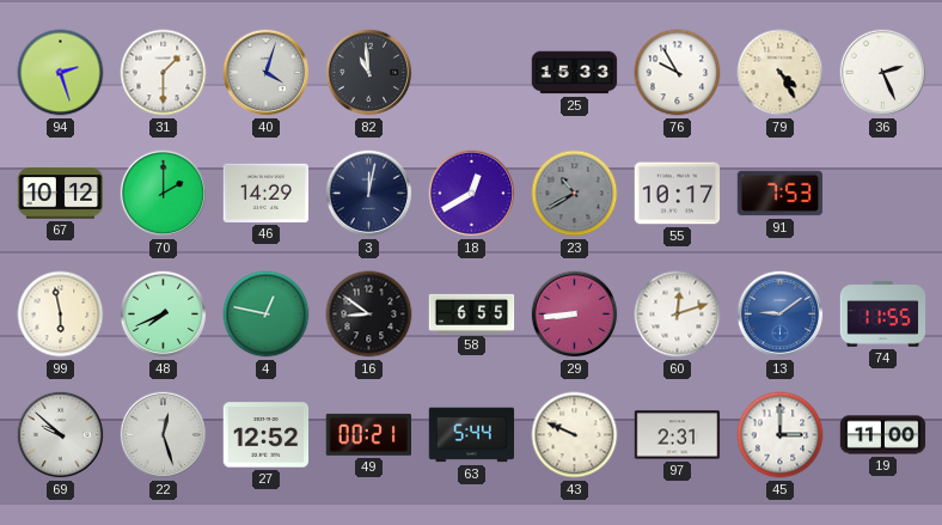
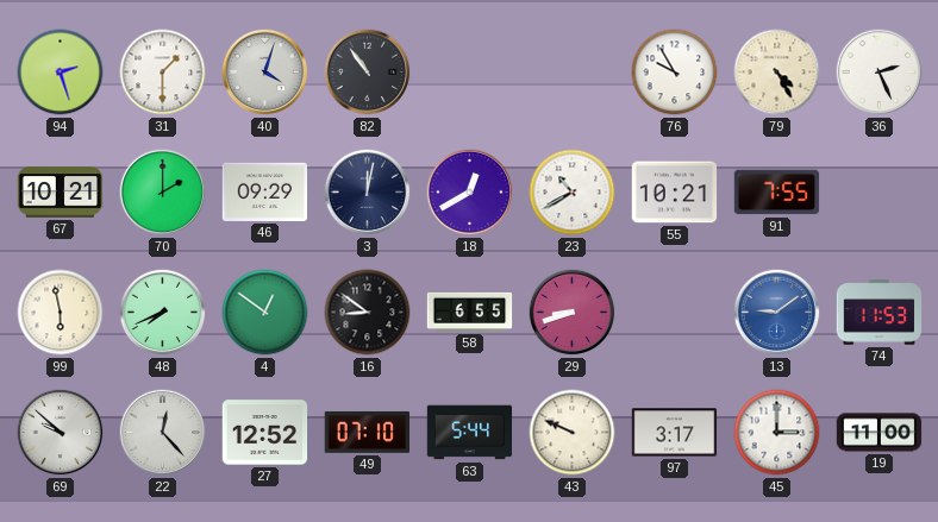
82: 10:59 -> 10:54
25: 15:33 -> none
67: 10:12 -> 10:21
46: 14:29 -> 09:29
23 dial: grey -> white
55: 10:17 -> 10:21
91: 7:53 -> 7:55
4: 12:47 -> 12:51
29: 8:44 -> 8:42
60: 12:12 -> none
74: 11:55 -> 11:53
22: 12:27 -> 12:23
49: 00:21 -> 07:10
97: 2:31 -> 3:17
